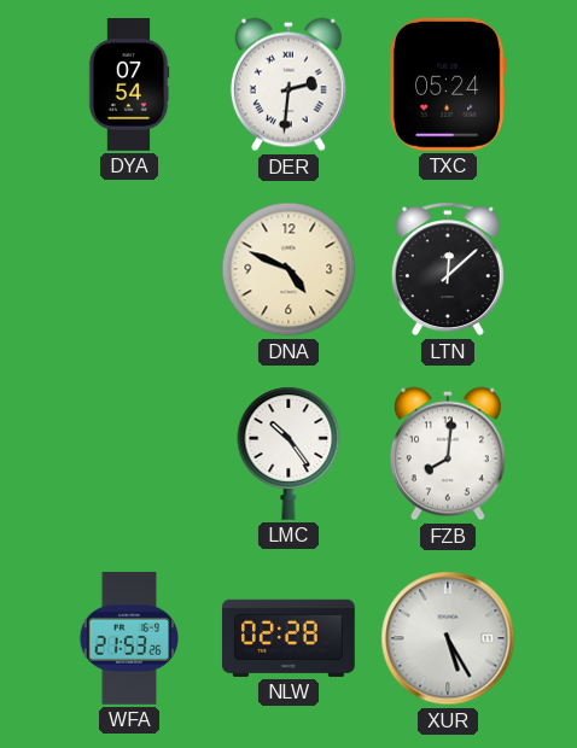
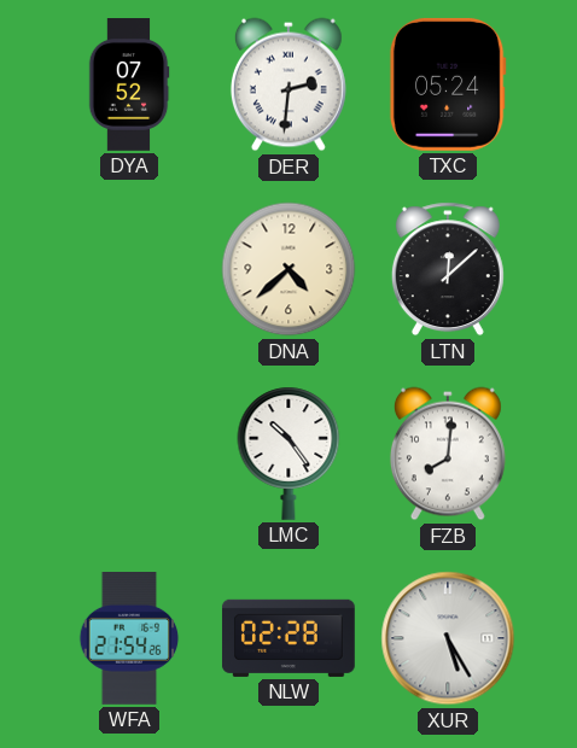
DYA: 07:54 -> 07:52
DNA: 4:49 -> 4:38
WFA: 21:53 -> 21:54
